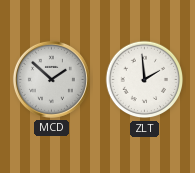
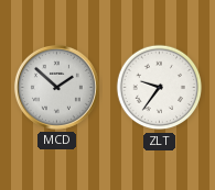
ZLT: 1:59 -> 9:36
